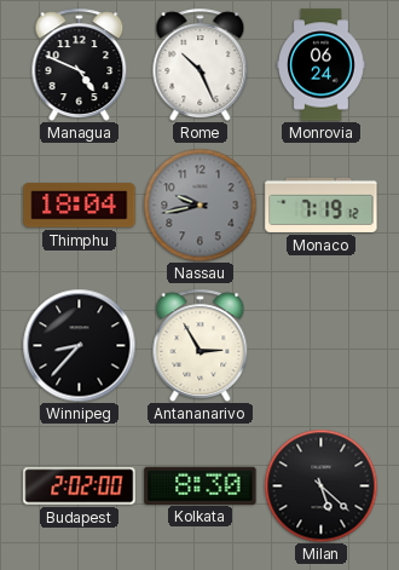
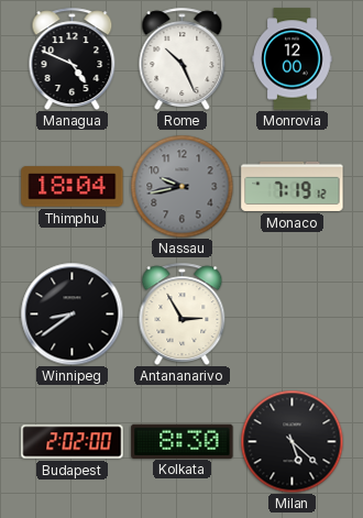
Monrovia: 06:24 -> 12:00
Winnipeg: 8:37 -> 8:39
